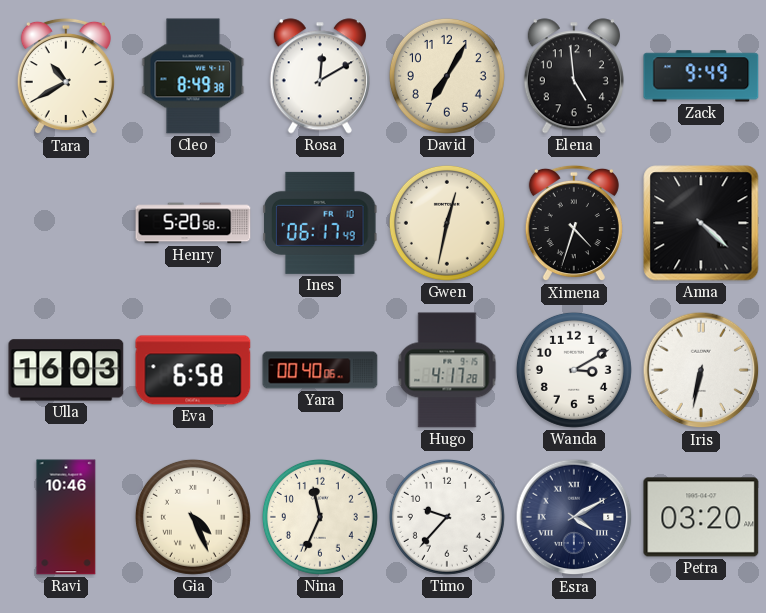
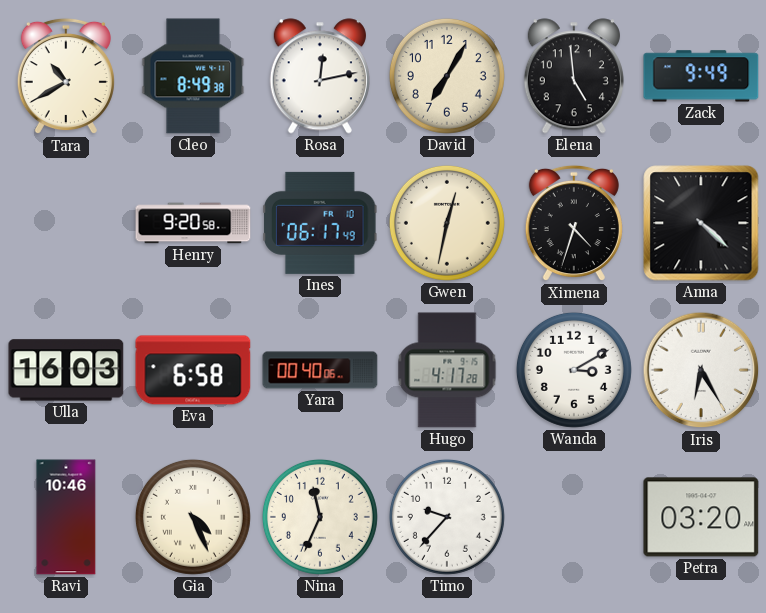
Rosa: 12:10 -> 12:13
Henry: 5:20 -> 9:20
Iris: 6:32 -> 6:25
Esra: 4:10 -> none
